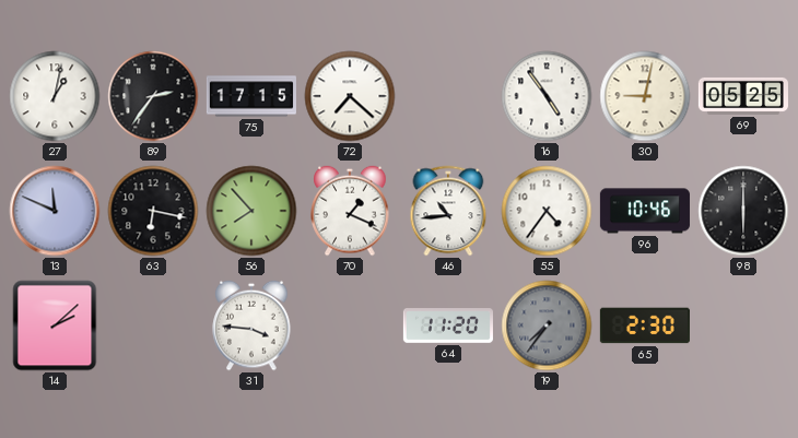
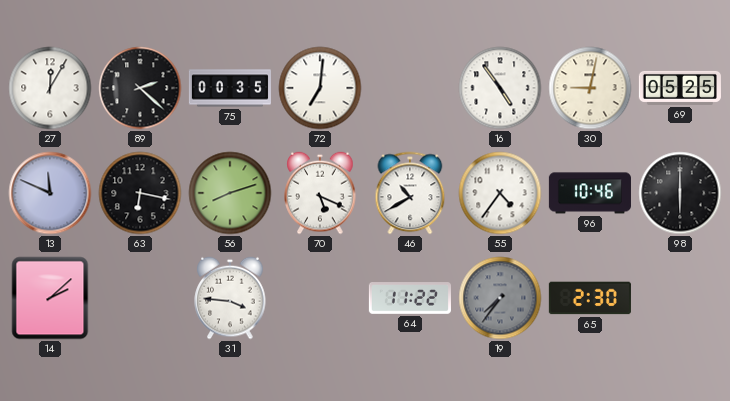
27: 1:02 -> 12:05
89: 2:36 -> 2:22
75: 17:15 -> 00:35
72: 7:22 -> 7:01
56: 7:53 -> 8:12
70: 1:19 -> 5:19
46: 10:44 -> 10:40
64: 11:20 -> 11:22
